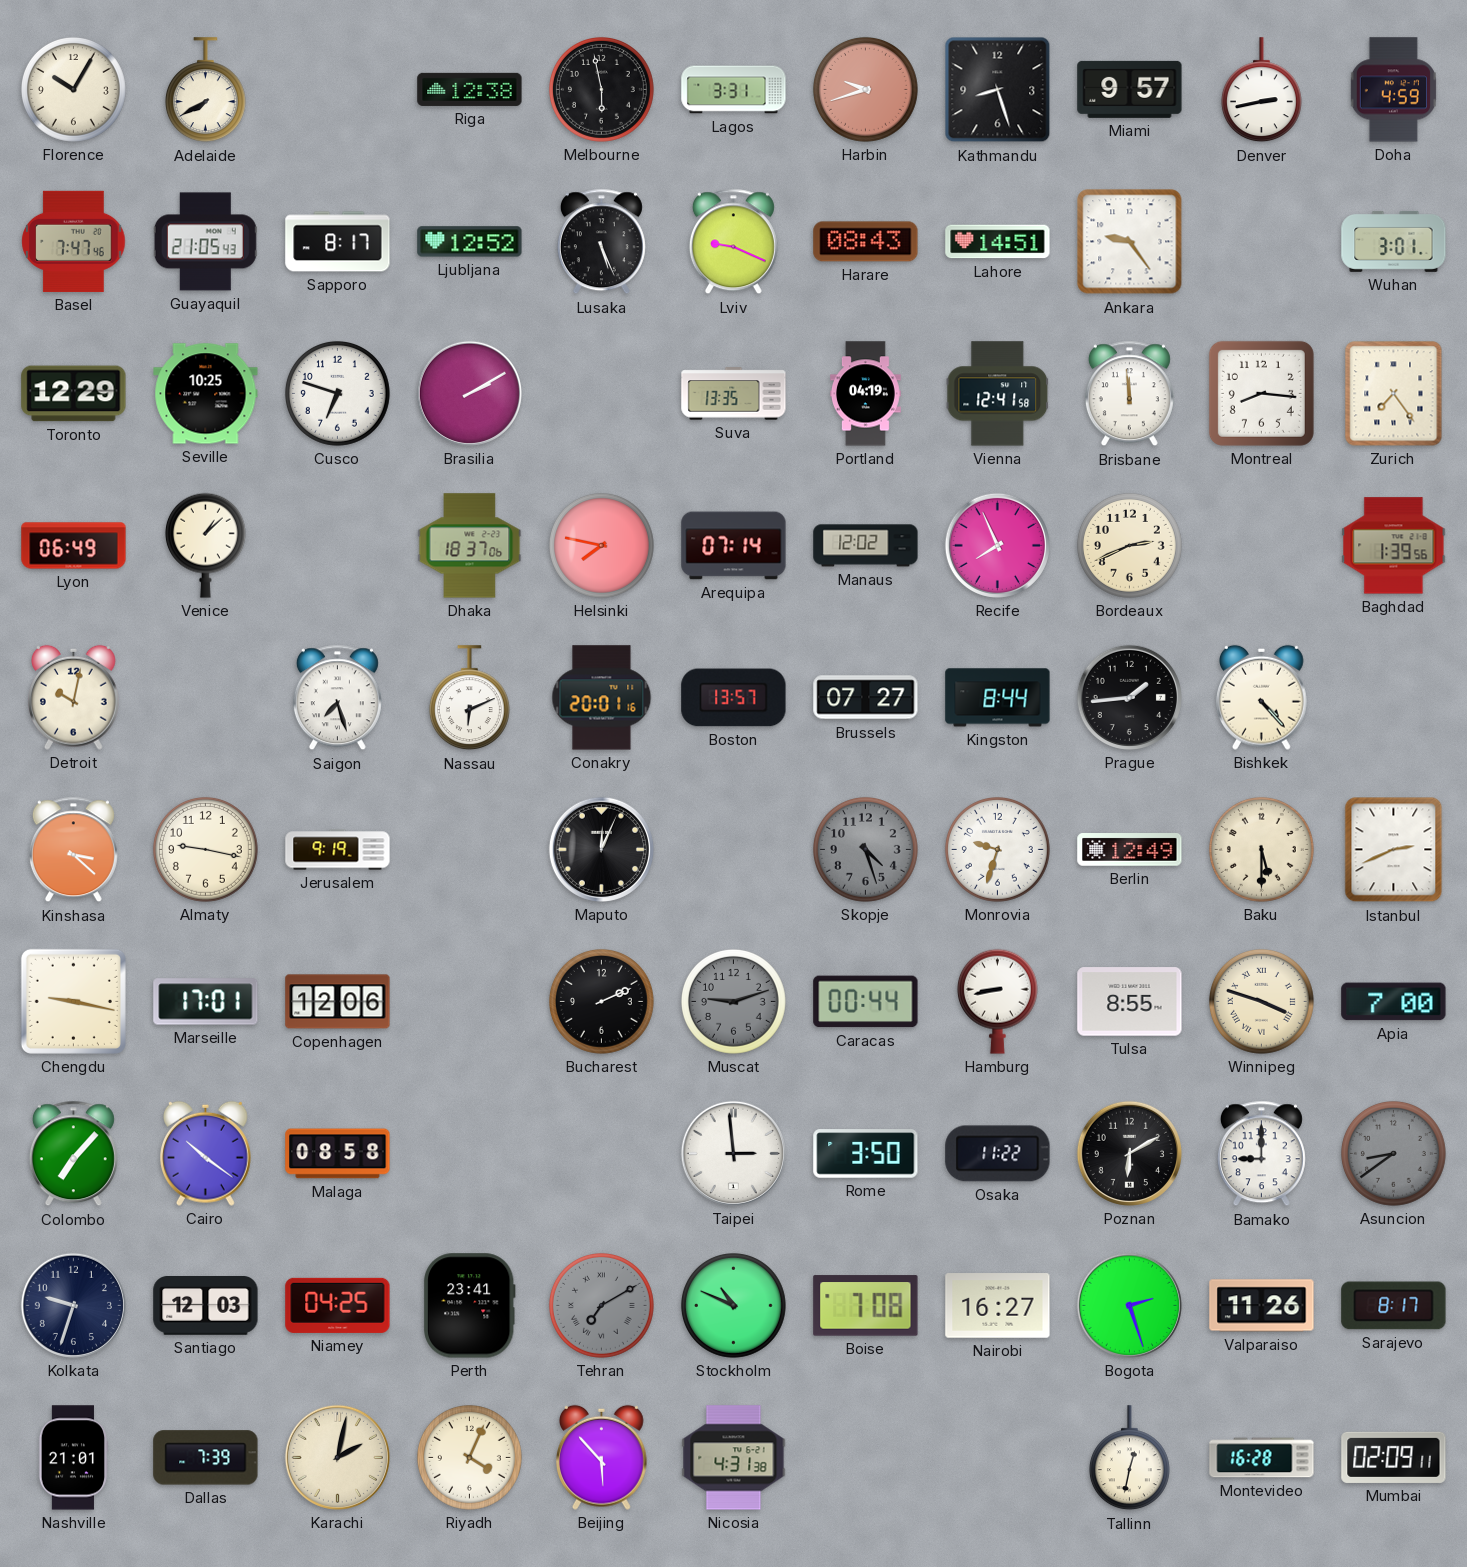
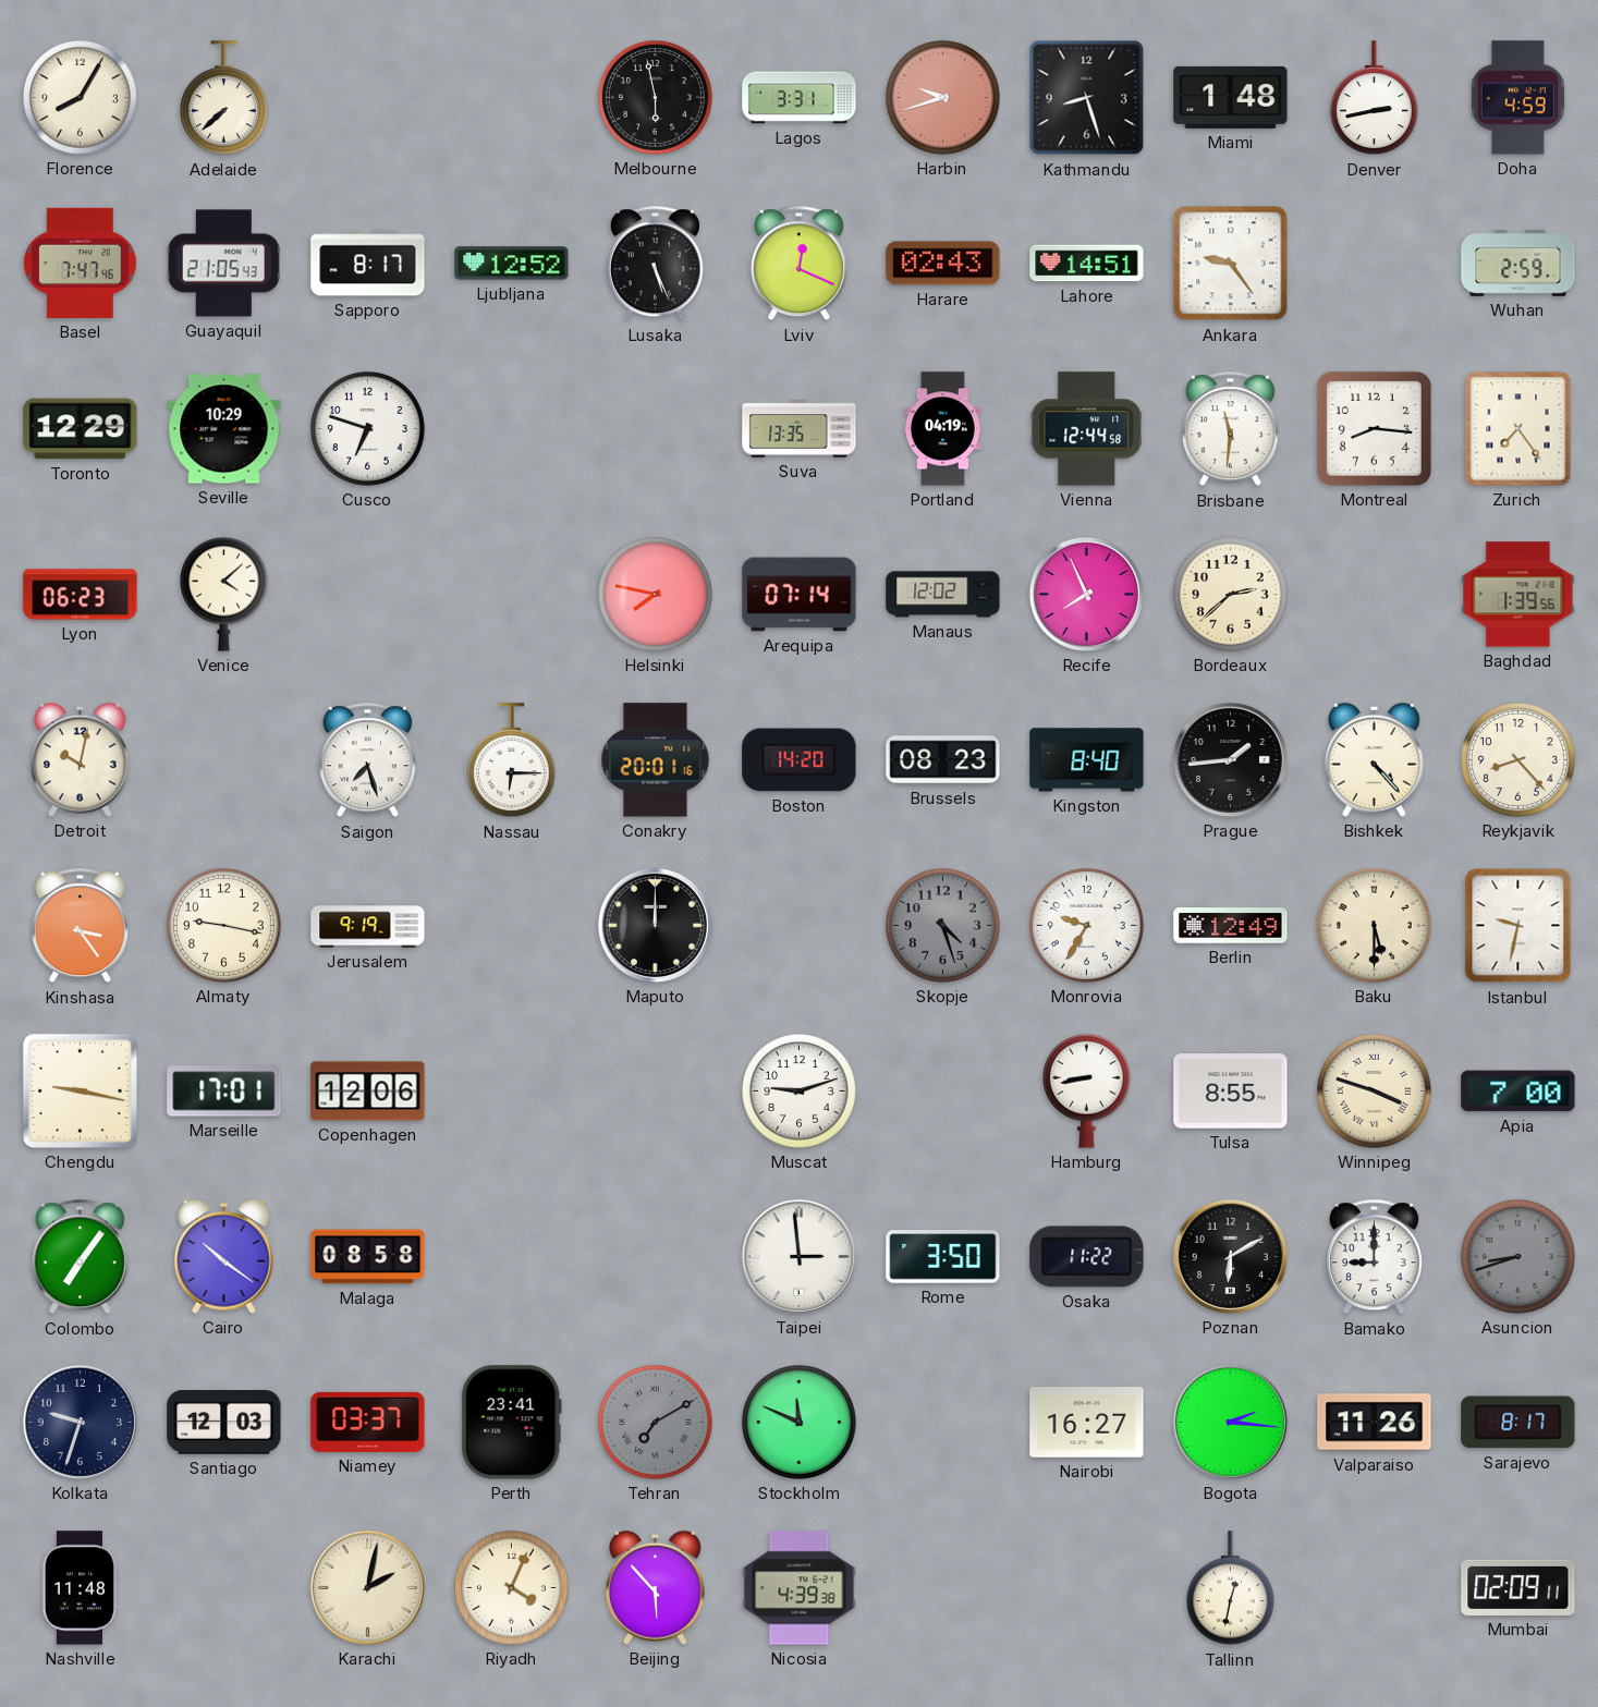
Florence: 10:05 -> 8:05
Adelaide: 7:40 -> 7:38
Riga: 12:38 -> none
Miami: 9:57 -> 1:48
Lviv: 9:19 -> 12:19
Harare: 08:43 -> 02:43
Wuhan: 3:01 -> 2:59
Seville: 10:25 -> 10:29
Brasilia: 2:10 -> none
Vienna: 12:41 -> 12:44
Brisbane: 11:59 -> 11:31
Lyon: 06:49 -> 06:23
Venice: 1:08 -> 4:08
Dhaka: 18:37 -> none
Bordeaux: 2:41 -> 2:38
Nassau: 6:11 -> 6:15
Boston: 13:57 -> 14:20
Brussels: 07:27 -> 08:23
Kingston: 8:44 -> 8:40
Reykjavik: none -> 8:23
Kinshasa: 3:22 -> 3:24
Maputo: 12:04 -> 12:00
Monrovia: 9:33 -> 9:35
Istanbul: 2:41 -> 9:32
Bucharest: 2:11 -> none
Muscat dial: grey -> white
Caracas: 00:44 -> none
Colombo: 7:07 -> 7:06
Asuncion: 8:39 -> 8:42
Niamey: 04:25 -> 03:37
Stockholm: 10:49 -> 11:49
Boise: 7:08 -> none
Bogota: 2:27 -> 2:16
Nashville: 21:01 -> 11:48
Dallas: 7:39 -> none
Nicosia: 4:31 -> 4:39
Montevideo: 16:28 -> none
